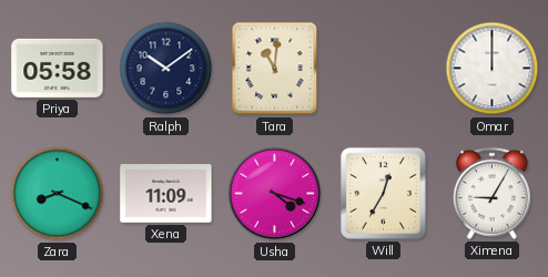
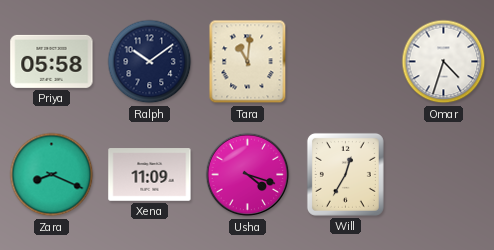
Omar: 12:00 -> 4:33
Ximena: 9:05 -> none
